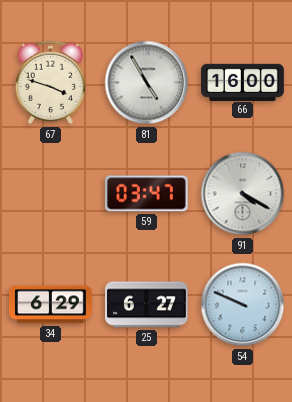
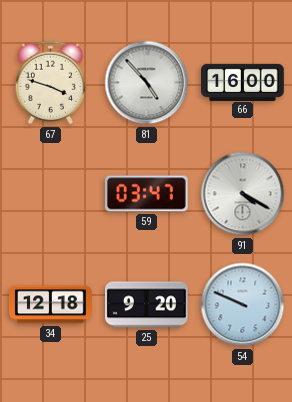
81: 4:55 -> 4:53
34: 6:29 -> 12:18
25: 6:27 -> 9:20
